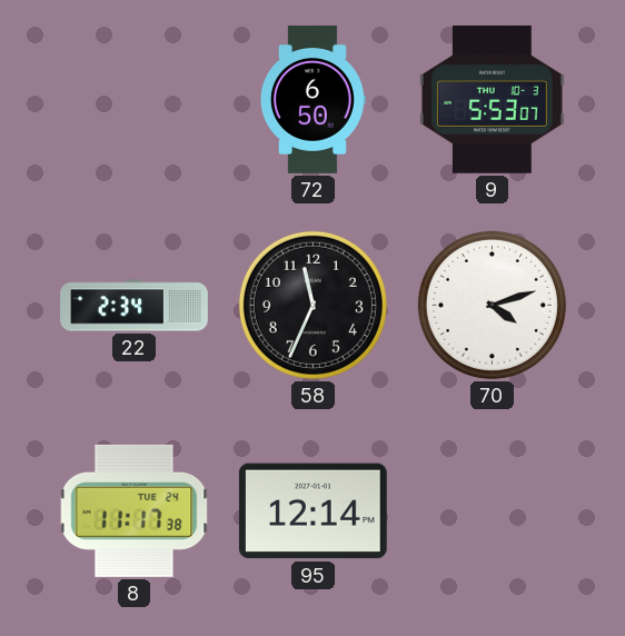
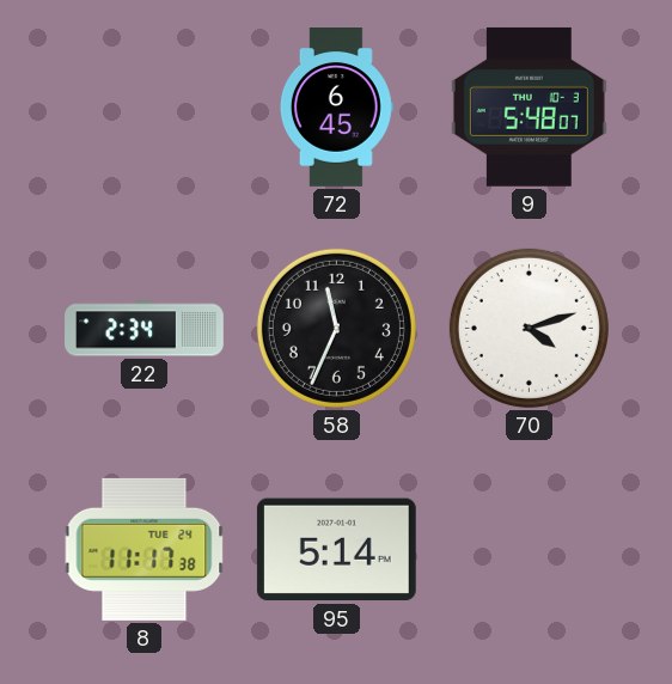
72: 6:50 -> 6:45
9: 5:53 -> 5:48
95: 12:14 -> 5:14
